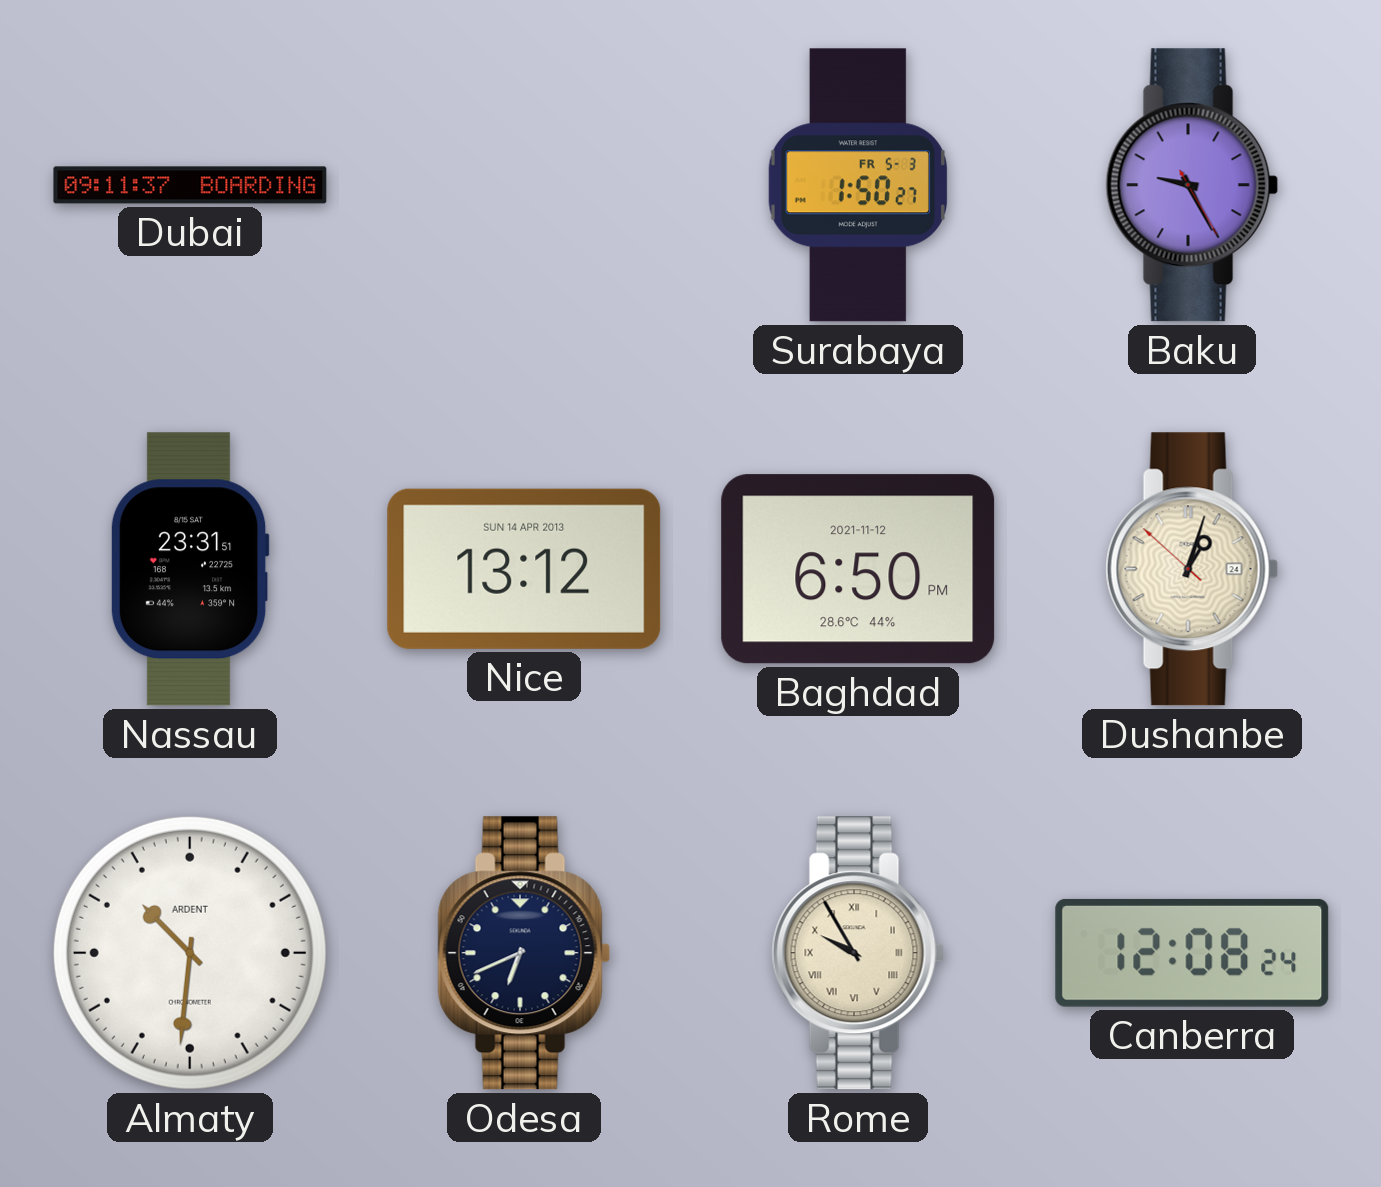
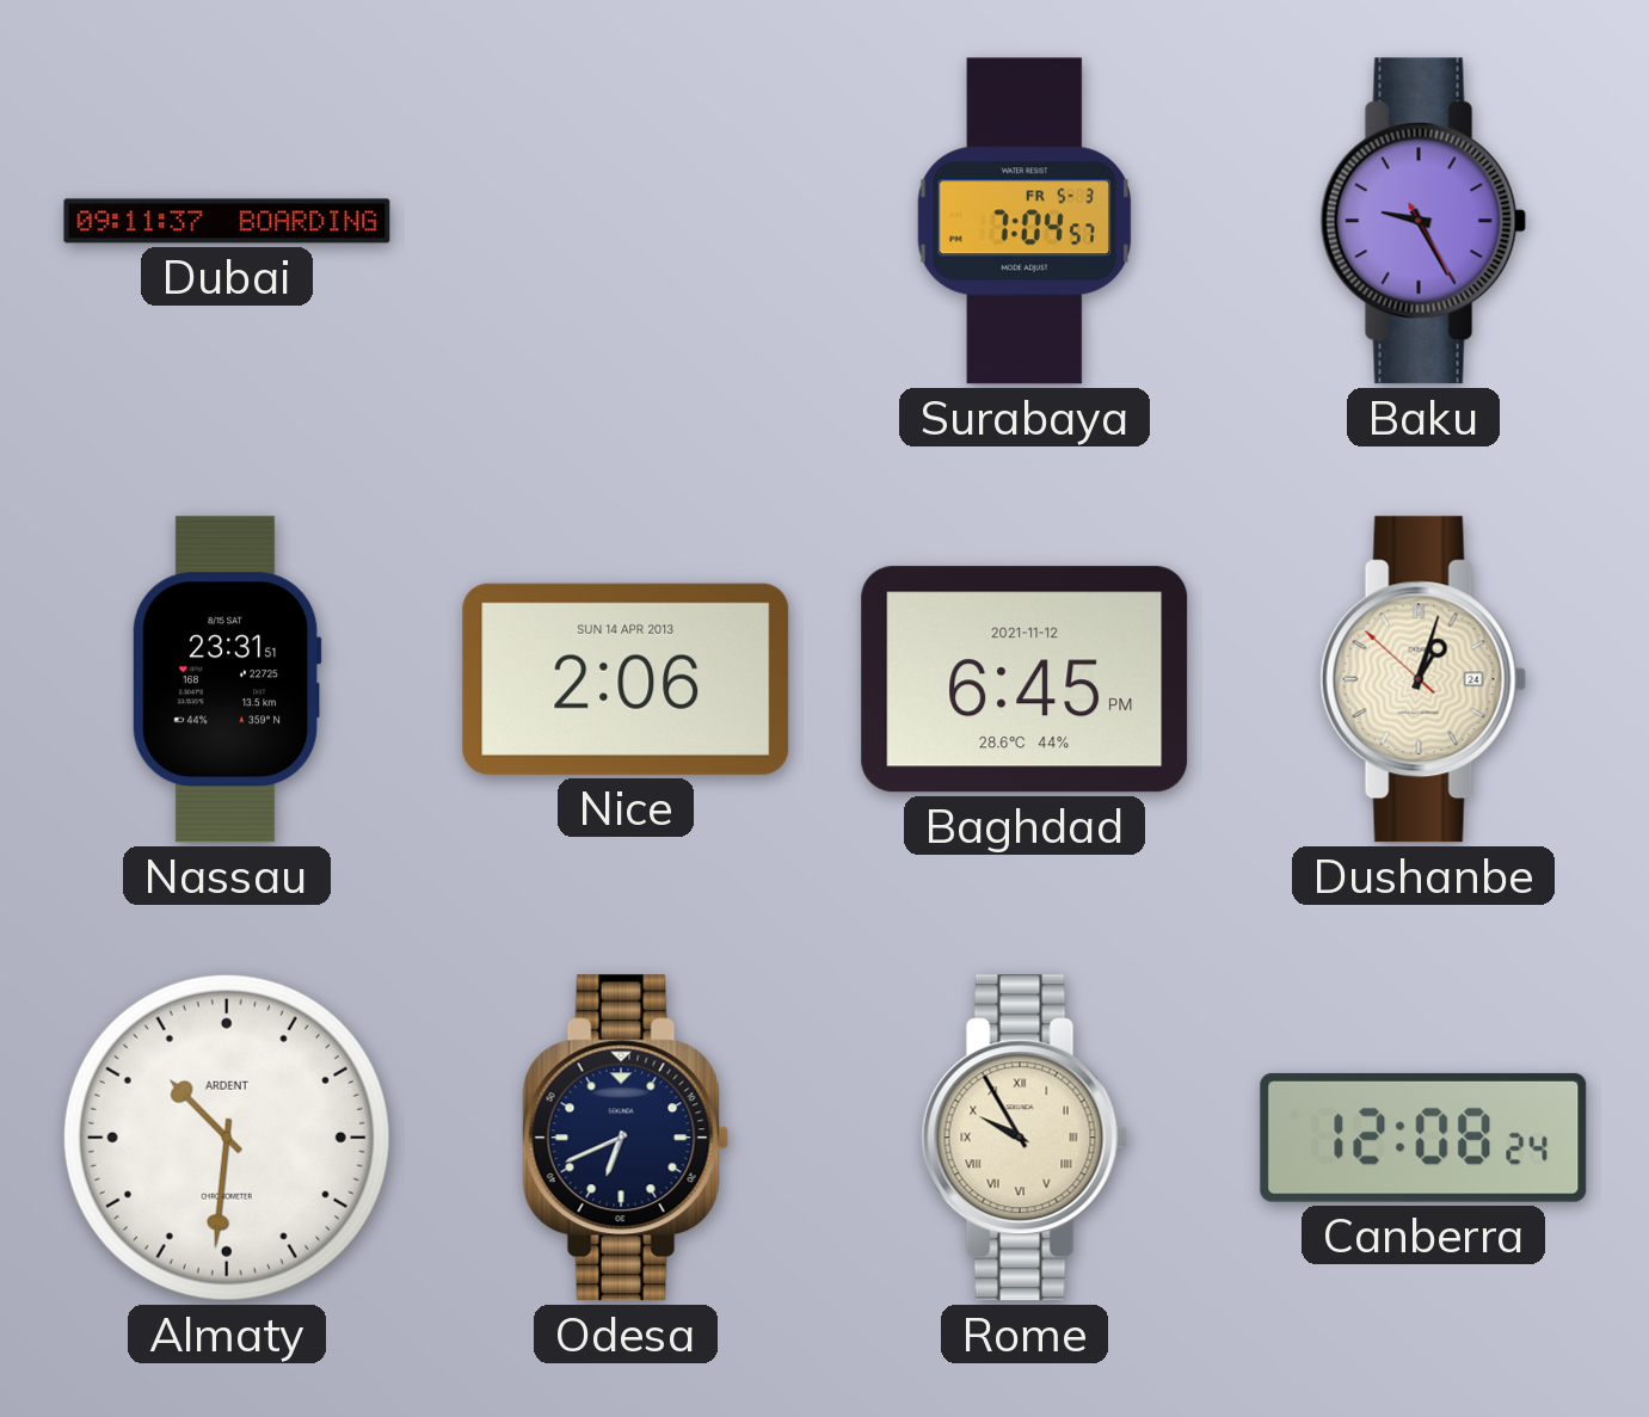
Surabaya: 1:50 -> 7:04
Nice: 13:12 -> 2:06
Baghdad: 6:50 -> 6:45
